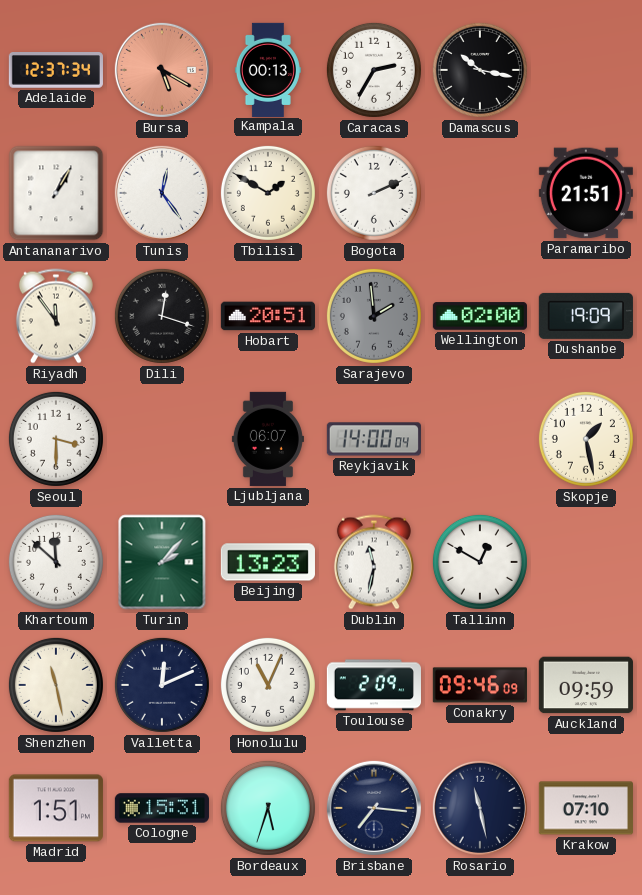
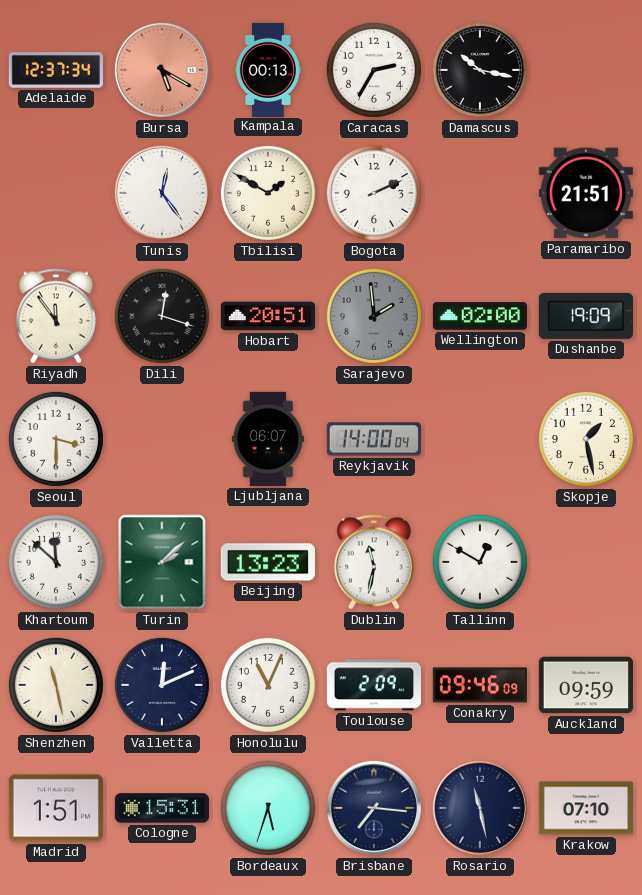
Antananarivo: 1:05 -> none
Turin: 2:07 -> 2:08
